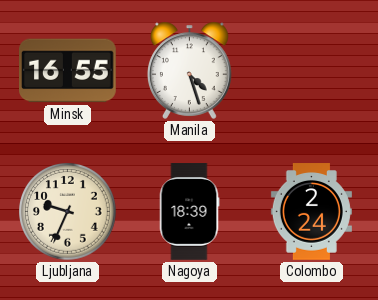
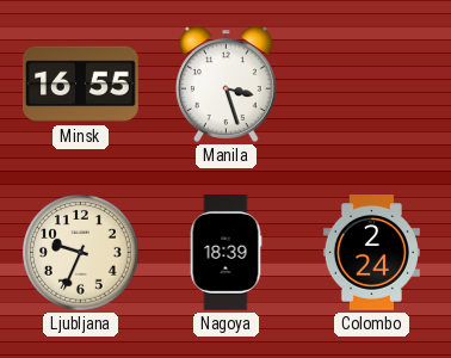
Manila: 4:27 -> 3:27
